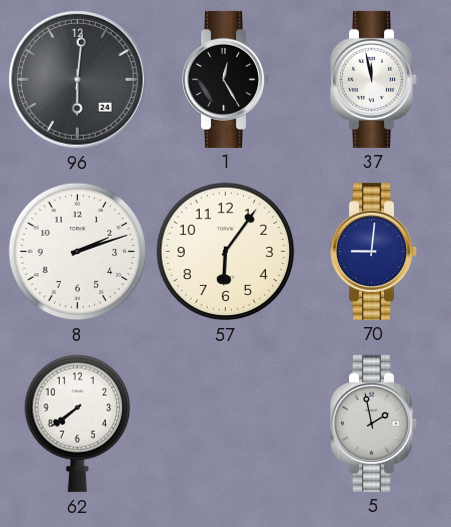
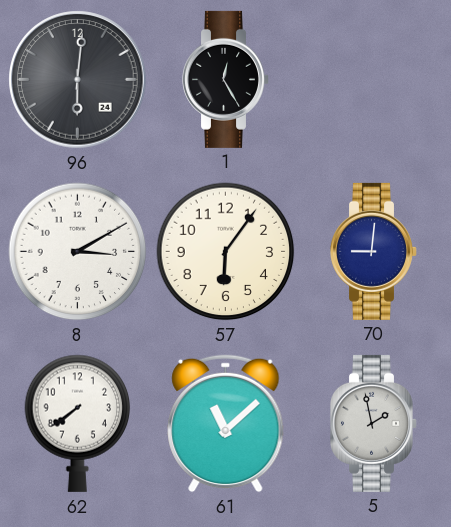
37: 11:58 -> none
8: 2:12 -> 3:10
61: none -> 11:08
